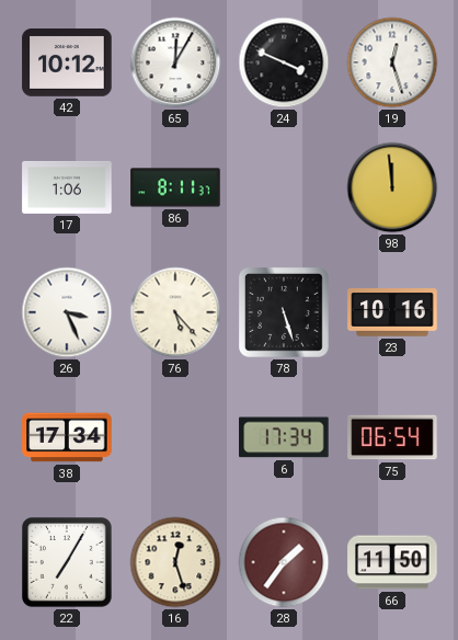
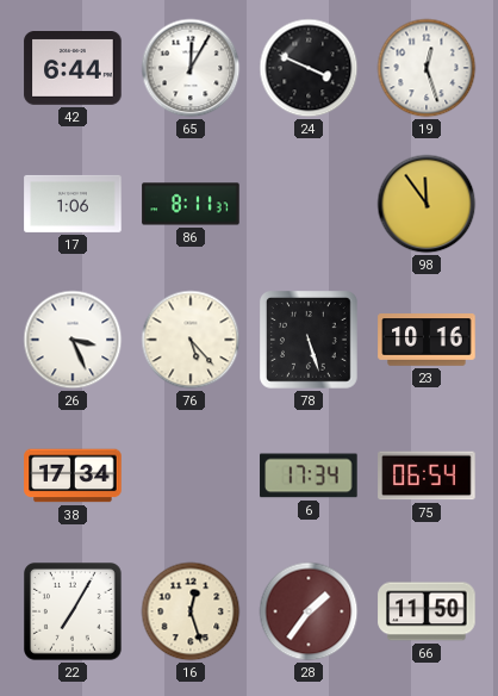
42: 10:12 -> 6:44
98: 11:59 -> 11:54
